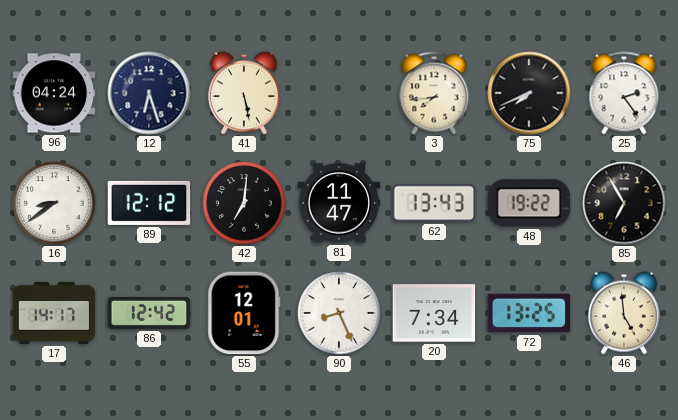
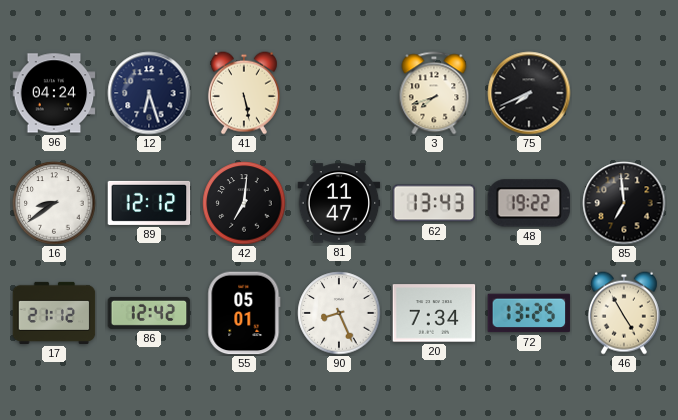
3: 7:44 -> 7:42
25: 2:24 -> none
85: 6:55 -> 6:59
17: 14:17 -> 21:12
55: 12:01 -> 05:01
46: 4:59 -> 4:55
